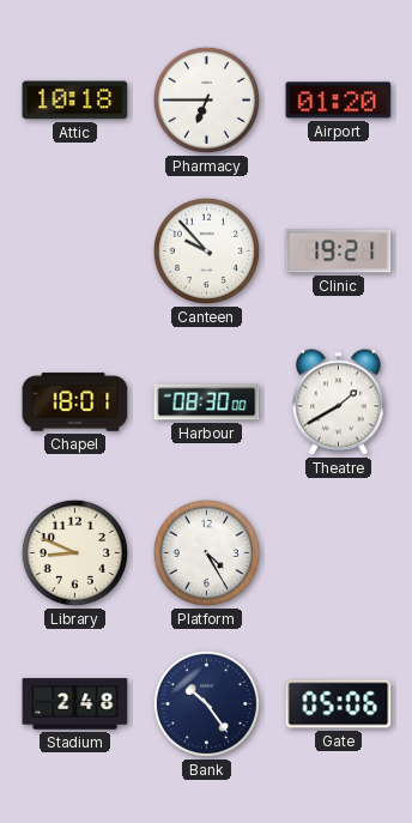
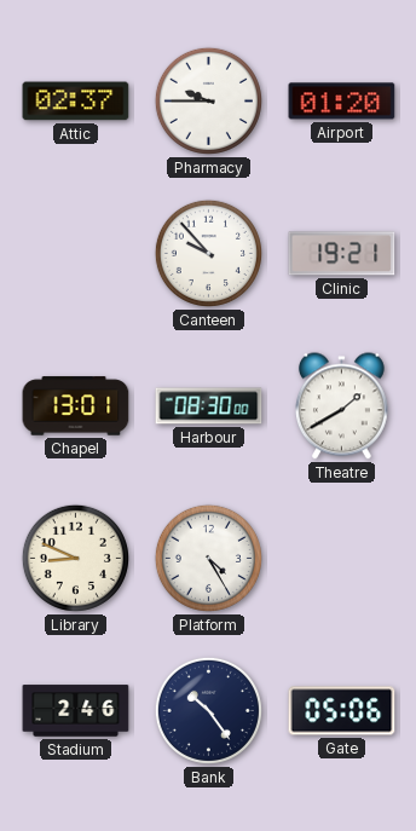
Attic: 10:18 -> 02:37
Pharmacy: 6:45 -> 9:45
Chapel: 18:01 -> 13:01
Stadium: 2:48 -> 2:46
